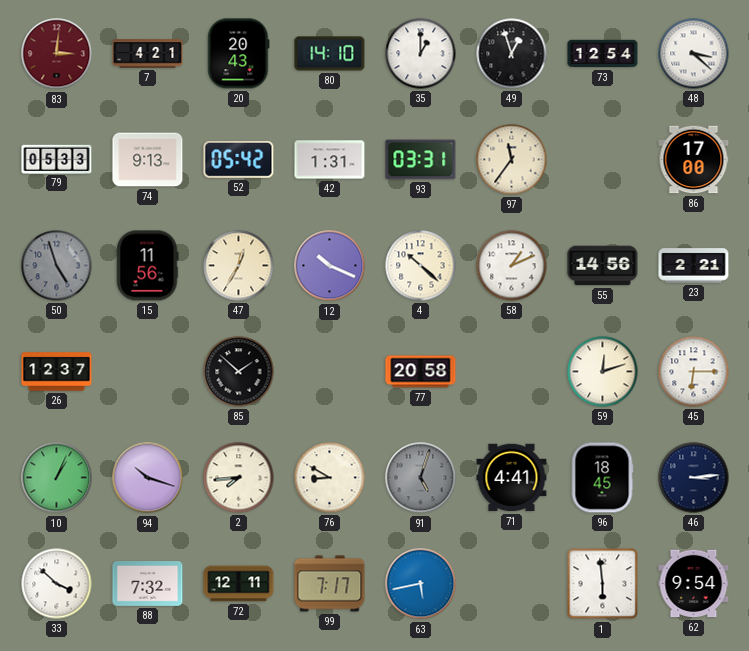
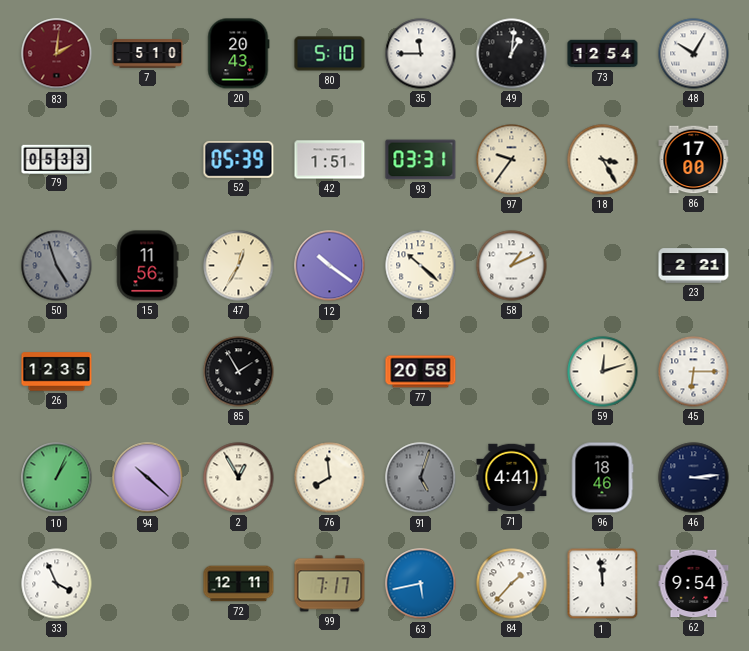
83: 3:01 -> 2:01
7: 4:21 -> 5:10
80: 14:10 -> 5:10
35: 1:00 -> 11:45
49: 12:57 -> 1:01
48: 3:22 -> 10:05
74: 9:13 -> none
52: 05:42 -> 05:39
42: 1:31 -> 1:51
97: 11:36 -> 9:36
18: none -> 3:25
12: 10:19 -> 10:21
55: 14:56 -> none
26: 12:37 -> 12:35
85: 1:52 -> 1:55
94: 10:18 -> 10:22
2: 7:44 -> 12:55
76: 8:50 -> 7:59
96: 18:45 -> 18:46
33: 3:52 -> 3:56
88: 7:32 -> none
84: none -> 1:37
1: 5:59 -> 11:59
